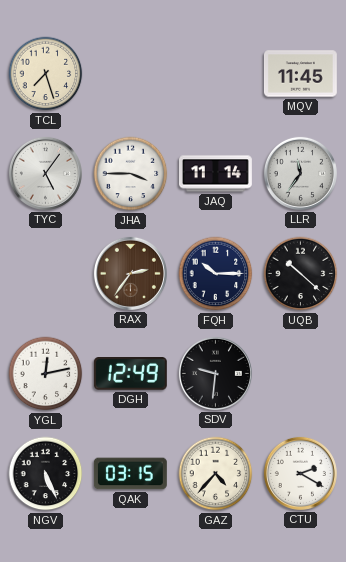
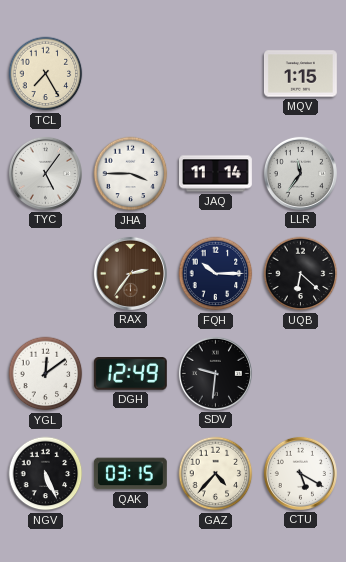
TCL: 7:27 -> 7:25
MQV: 11:45 -> 1:15
UQB: 10:22 -> 6:22
YGL: 12:13 -> 12:09
CTU: 2:20 -> 5:20
